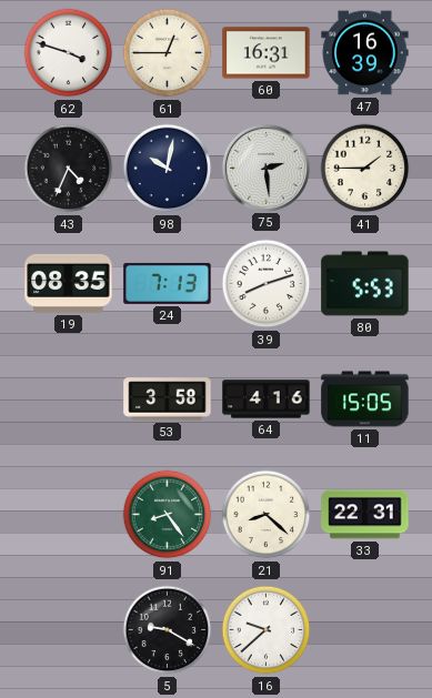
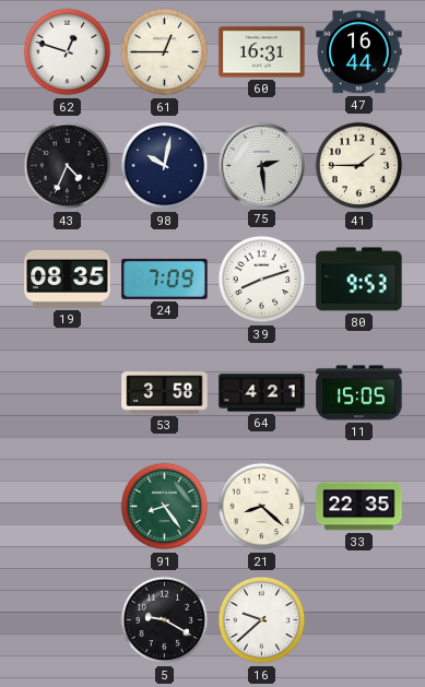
62: 3:48 -> 12:48
47: 16:39 -> 16:44
24: 7:13 -> 7:09
80: 5:53 -> 9:53
64: 4:16 -> 4:21
33: 22:31 -> 22:35
